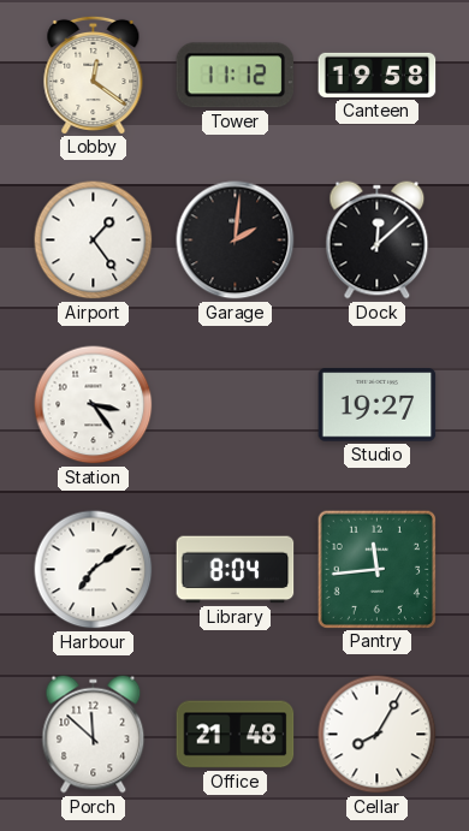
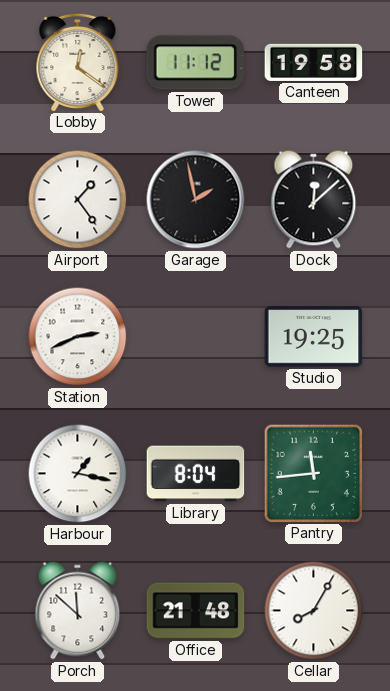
Garage: 2:01 -> 1:58
Station: 3:24 -> 2:41
Studio: 19:27 -> 19:25
Harbour: 7:09 -> 1:17
